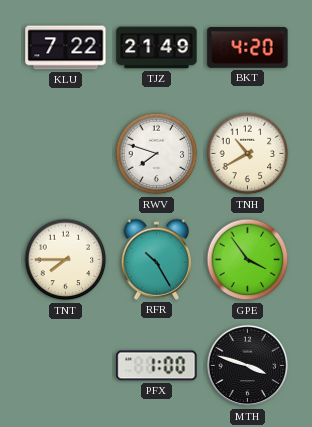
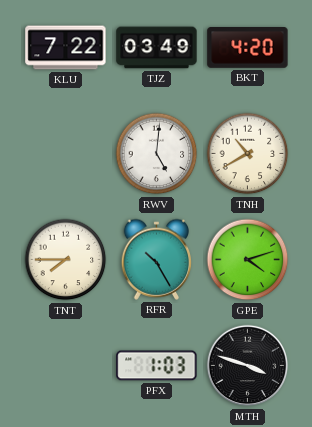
TJZ: 21:49 -> 03:49
RWV: 7:48 -> 5:01
GPE: 3:54 -> 4:12
PFX: 1:00 -> 1:03
